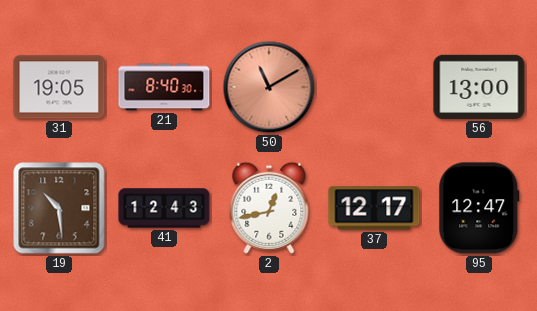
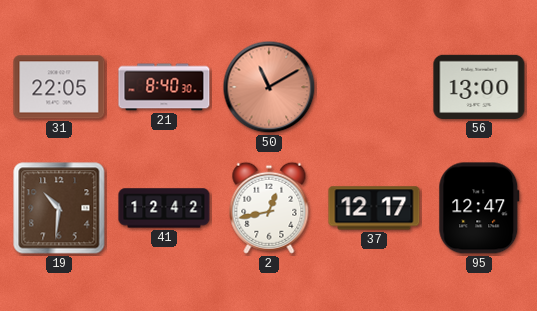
31: 19:05 -> 22:05
19: 10:29 -> 10:31
41: 12:43 -> 12:42
